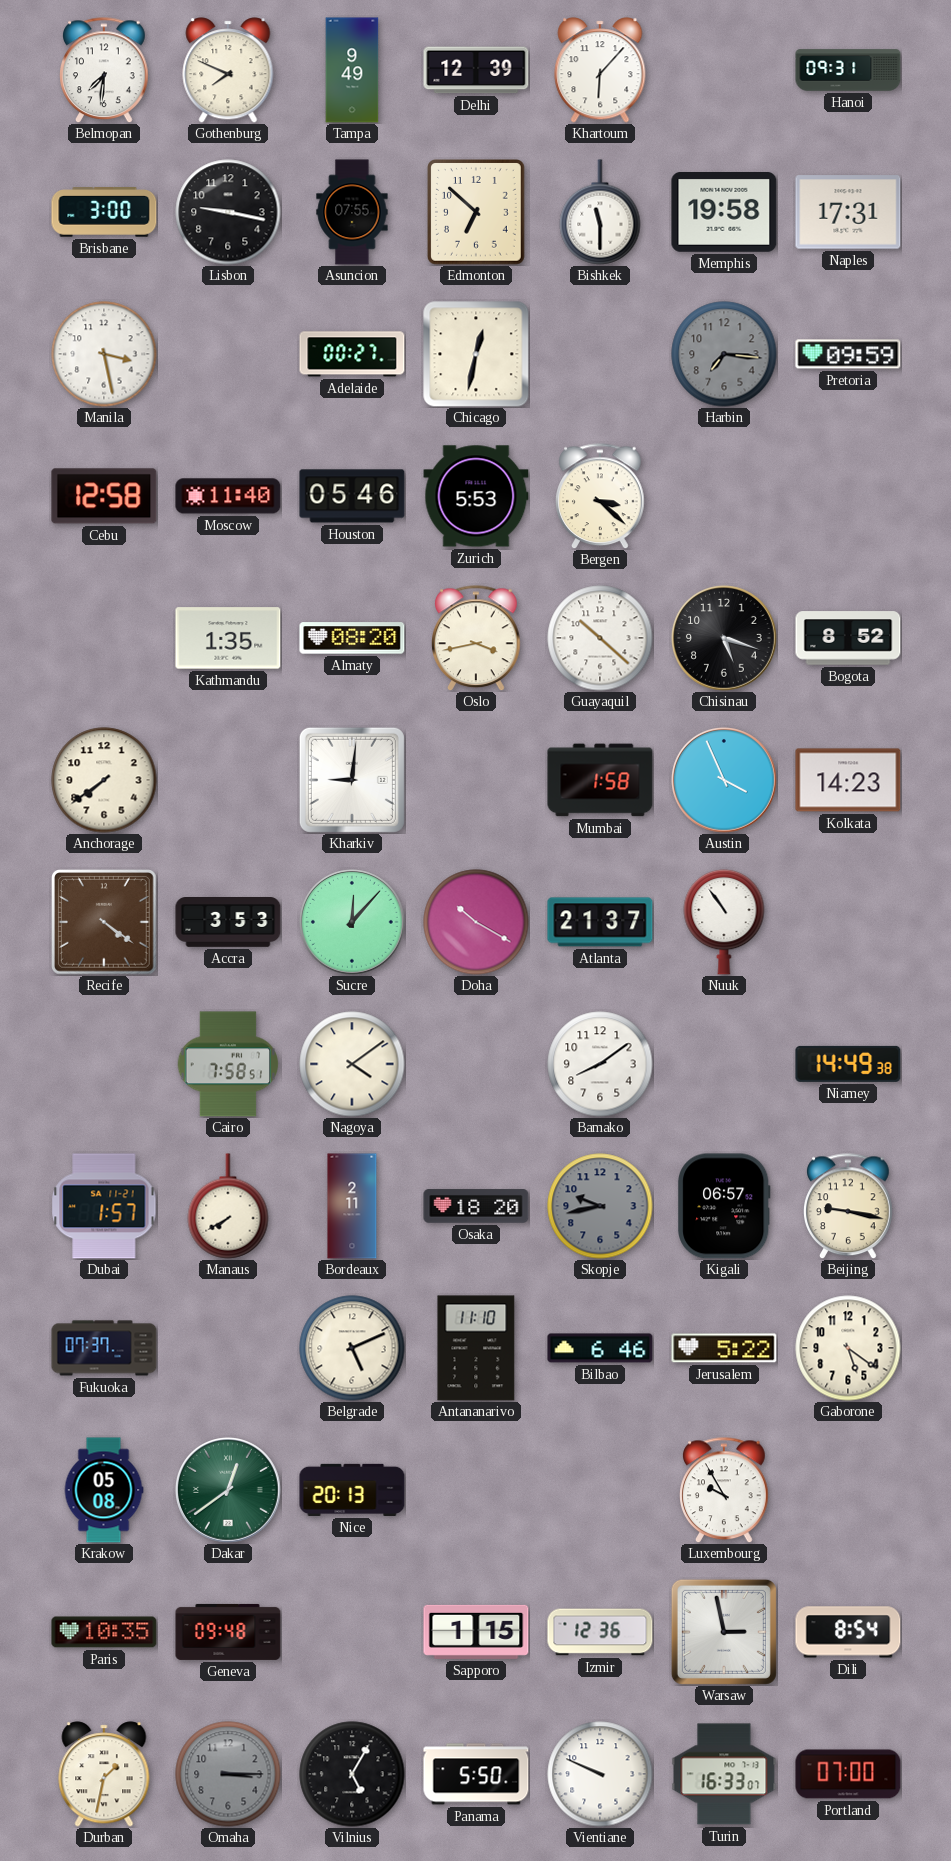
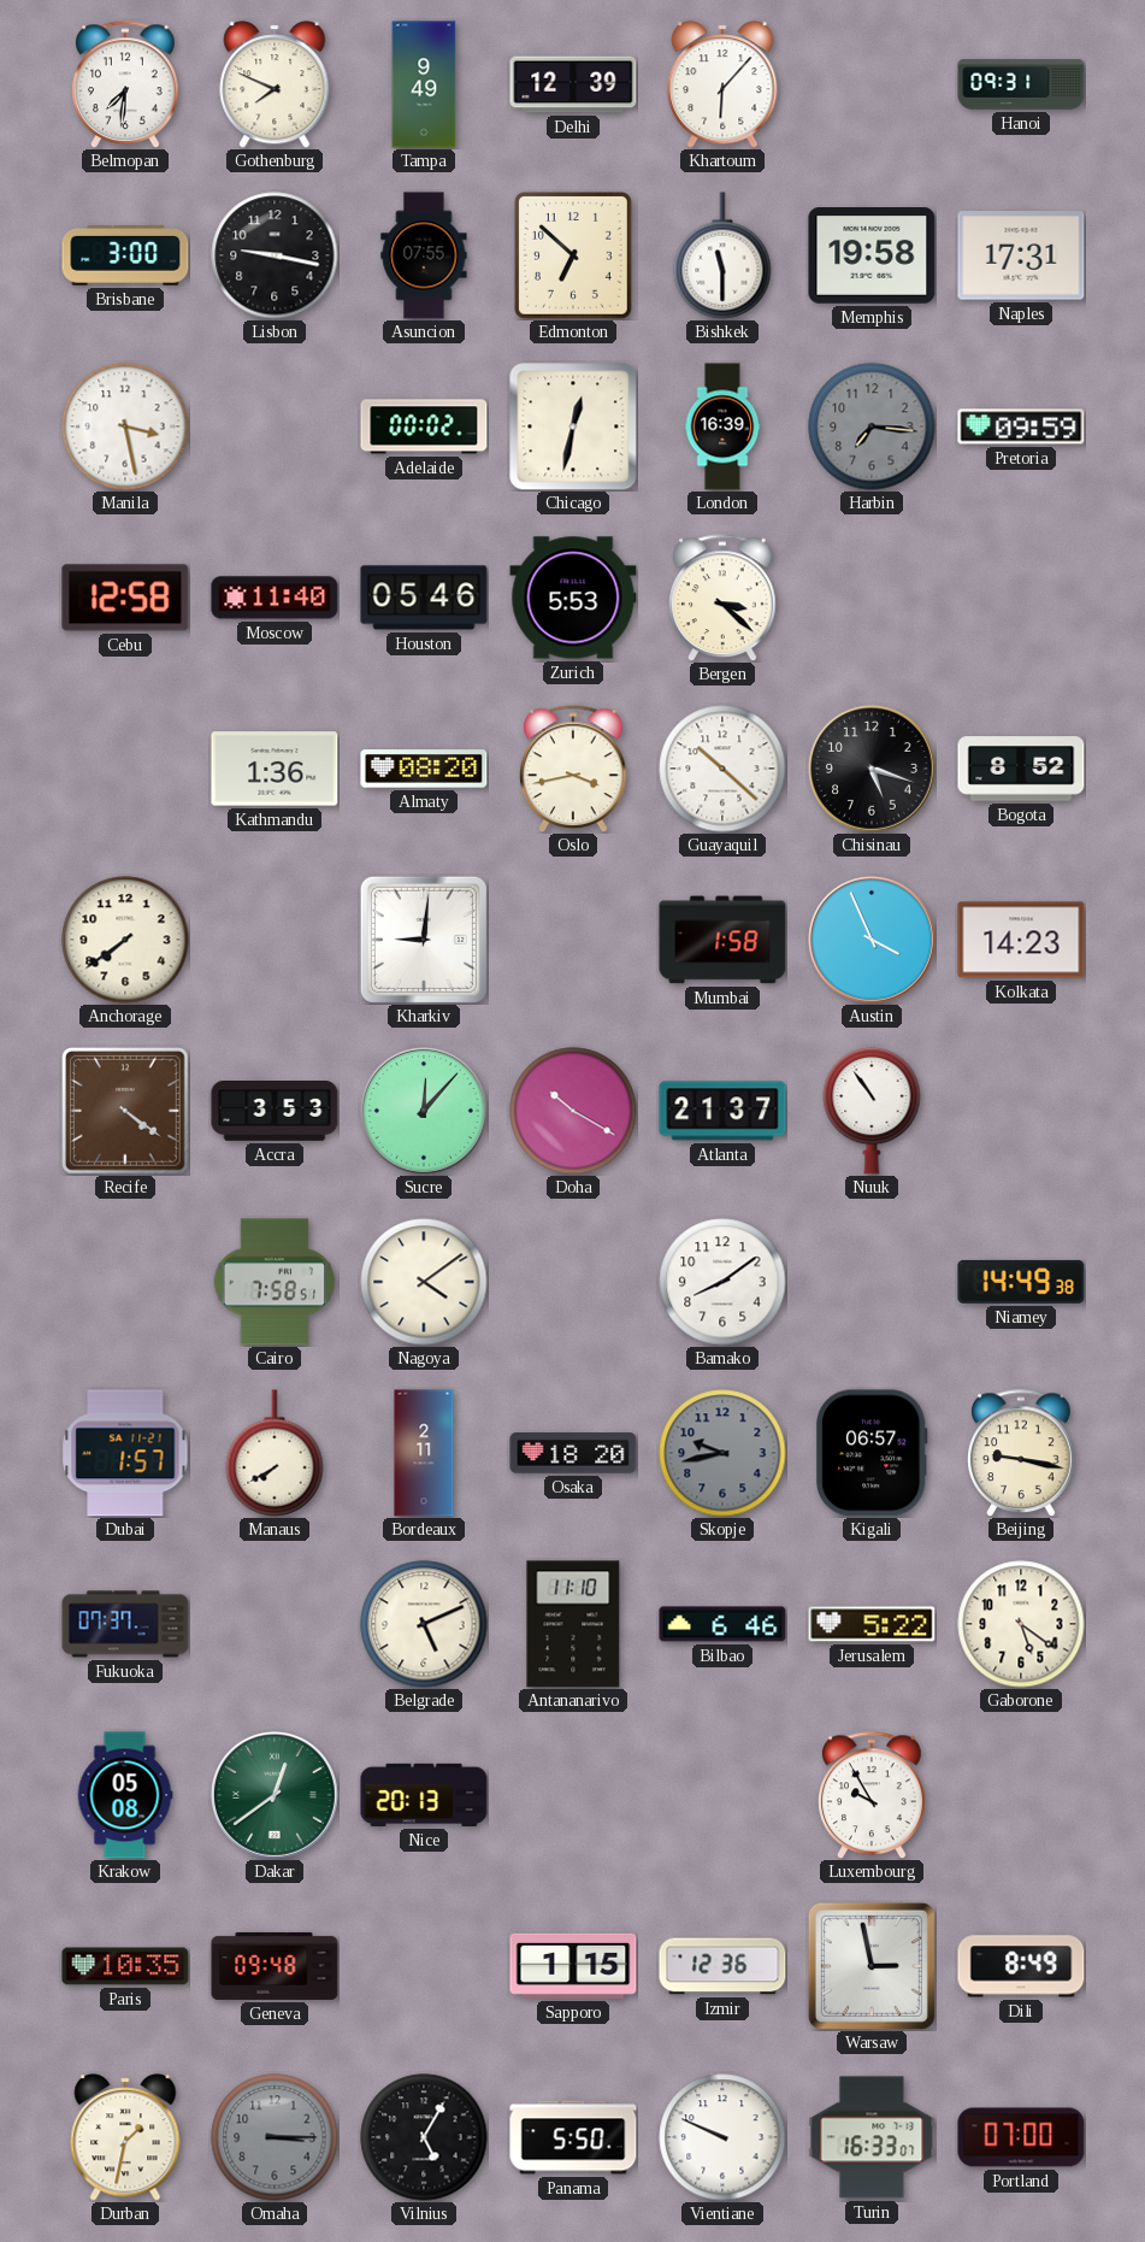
Adelaide: 00:27 -> 00:02
London: none -> 16:39
Kathmandu: 1:35 -> 1:36
Dili: 8:54 -> 8:49
